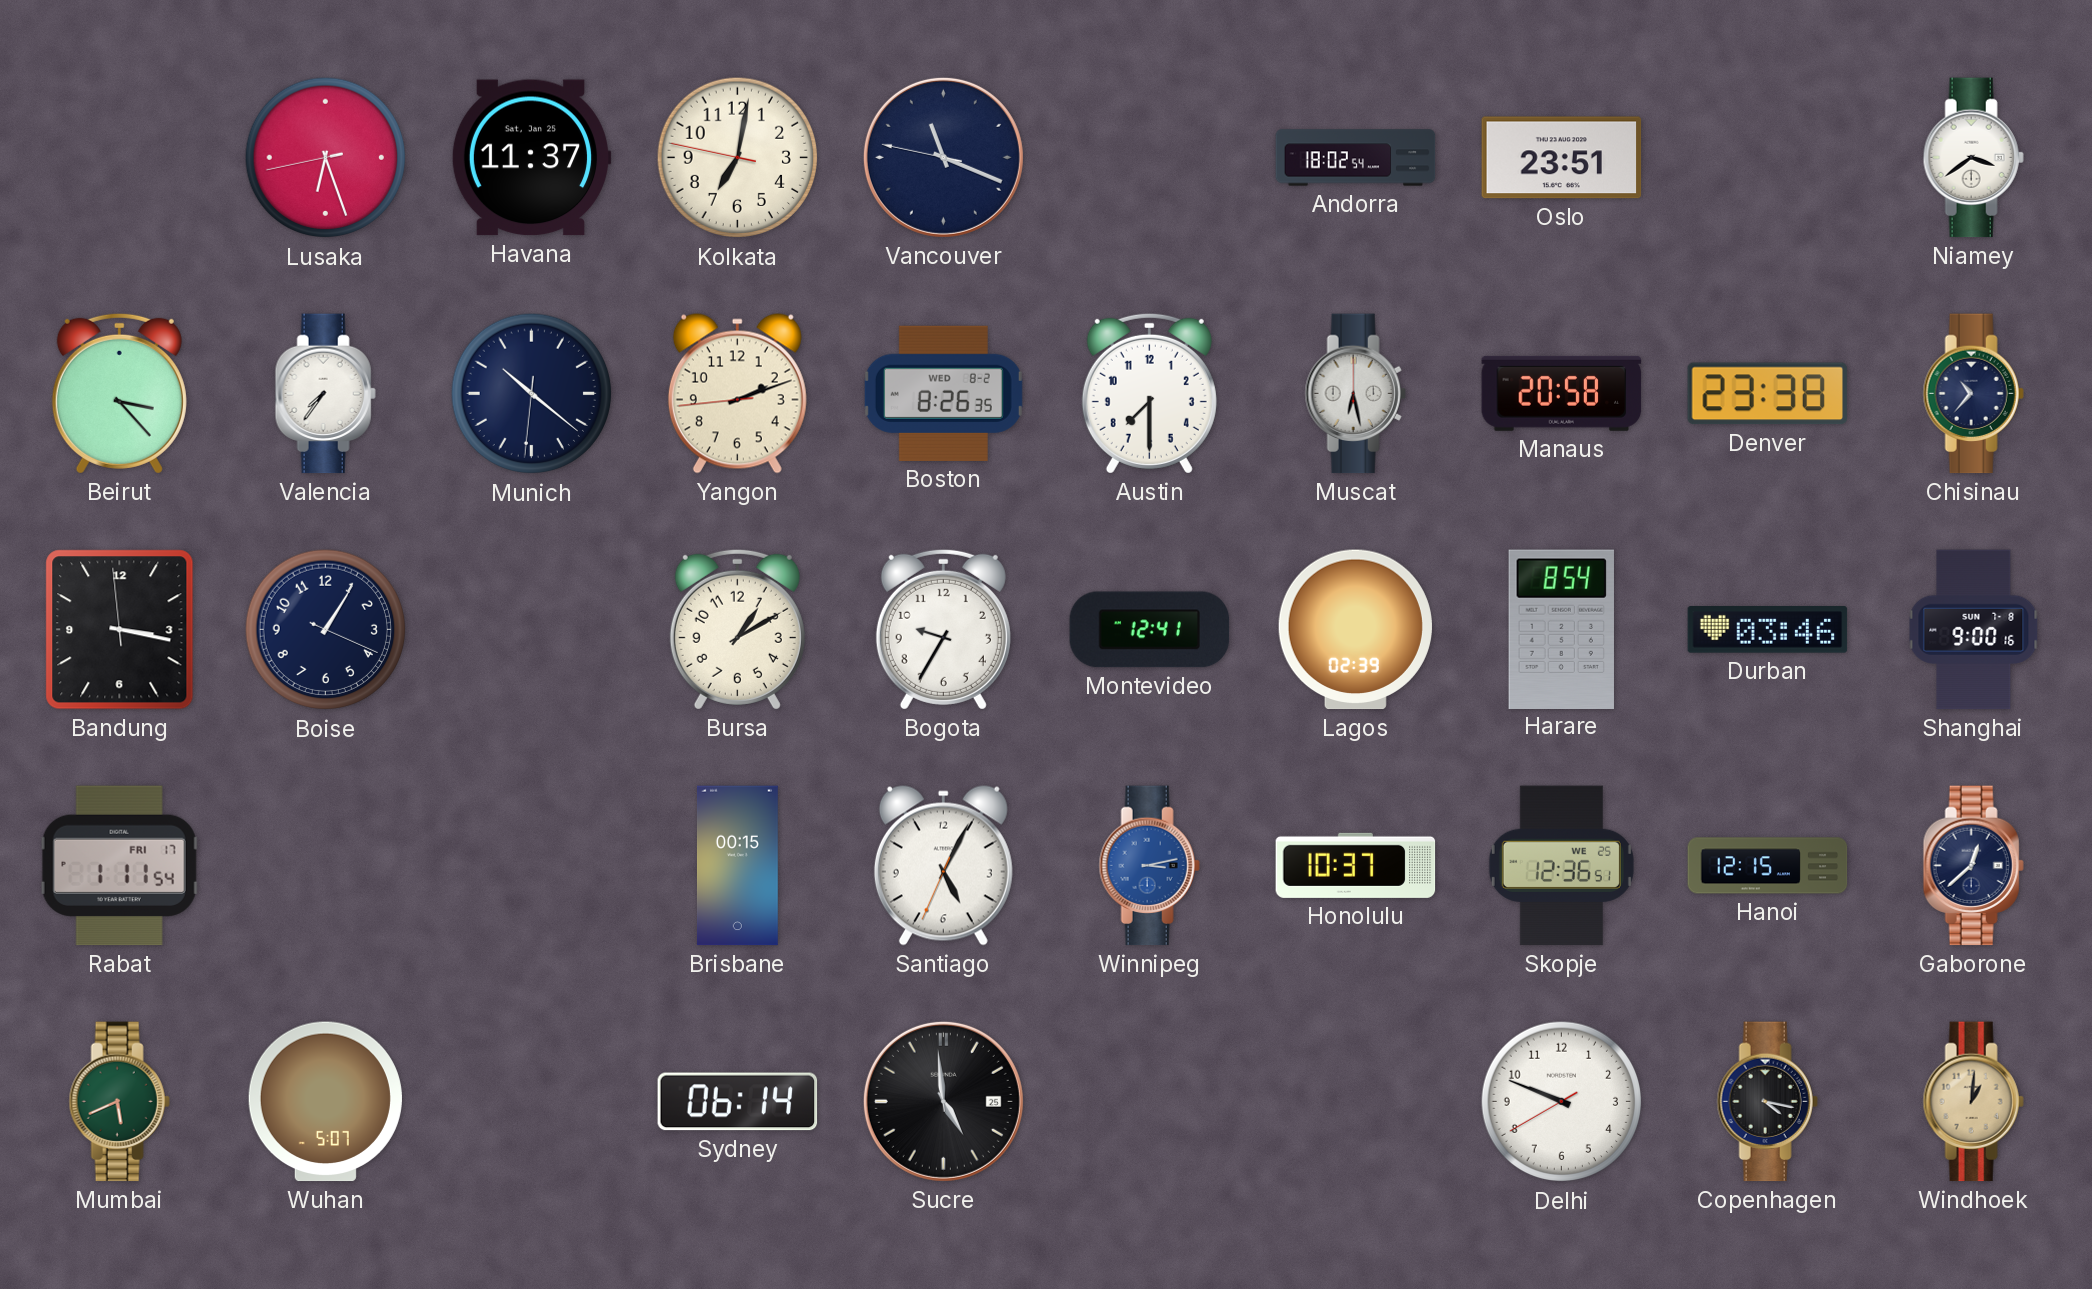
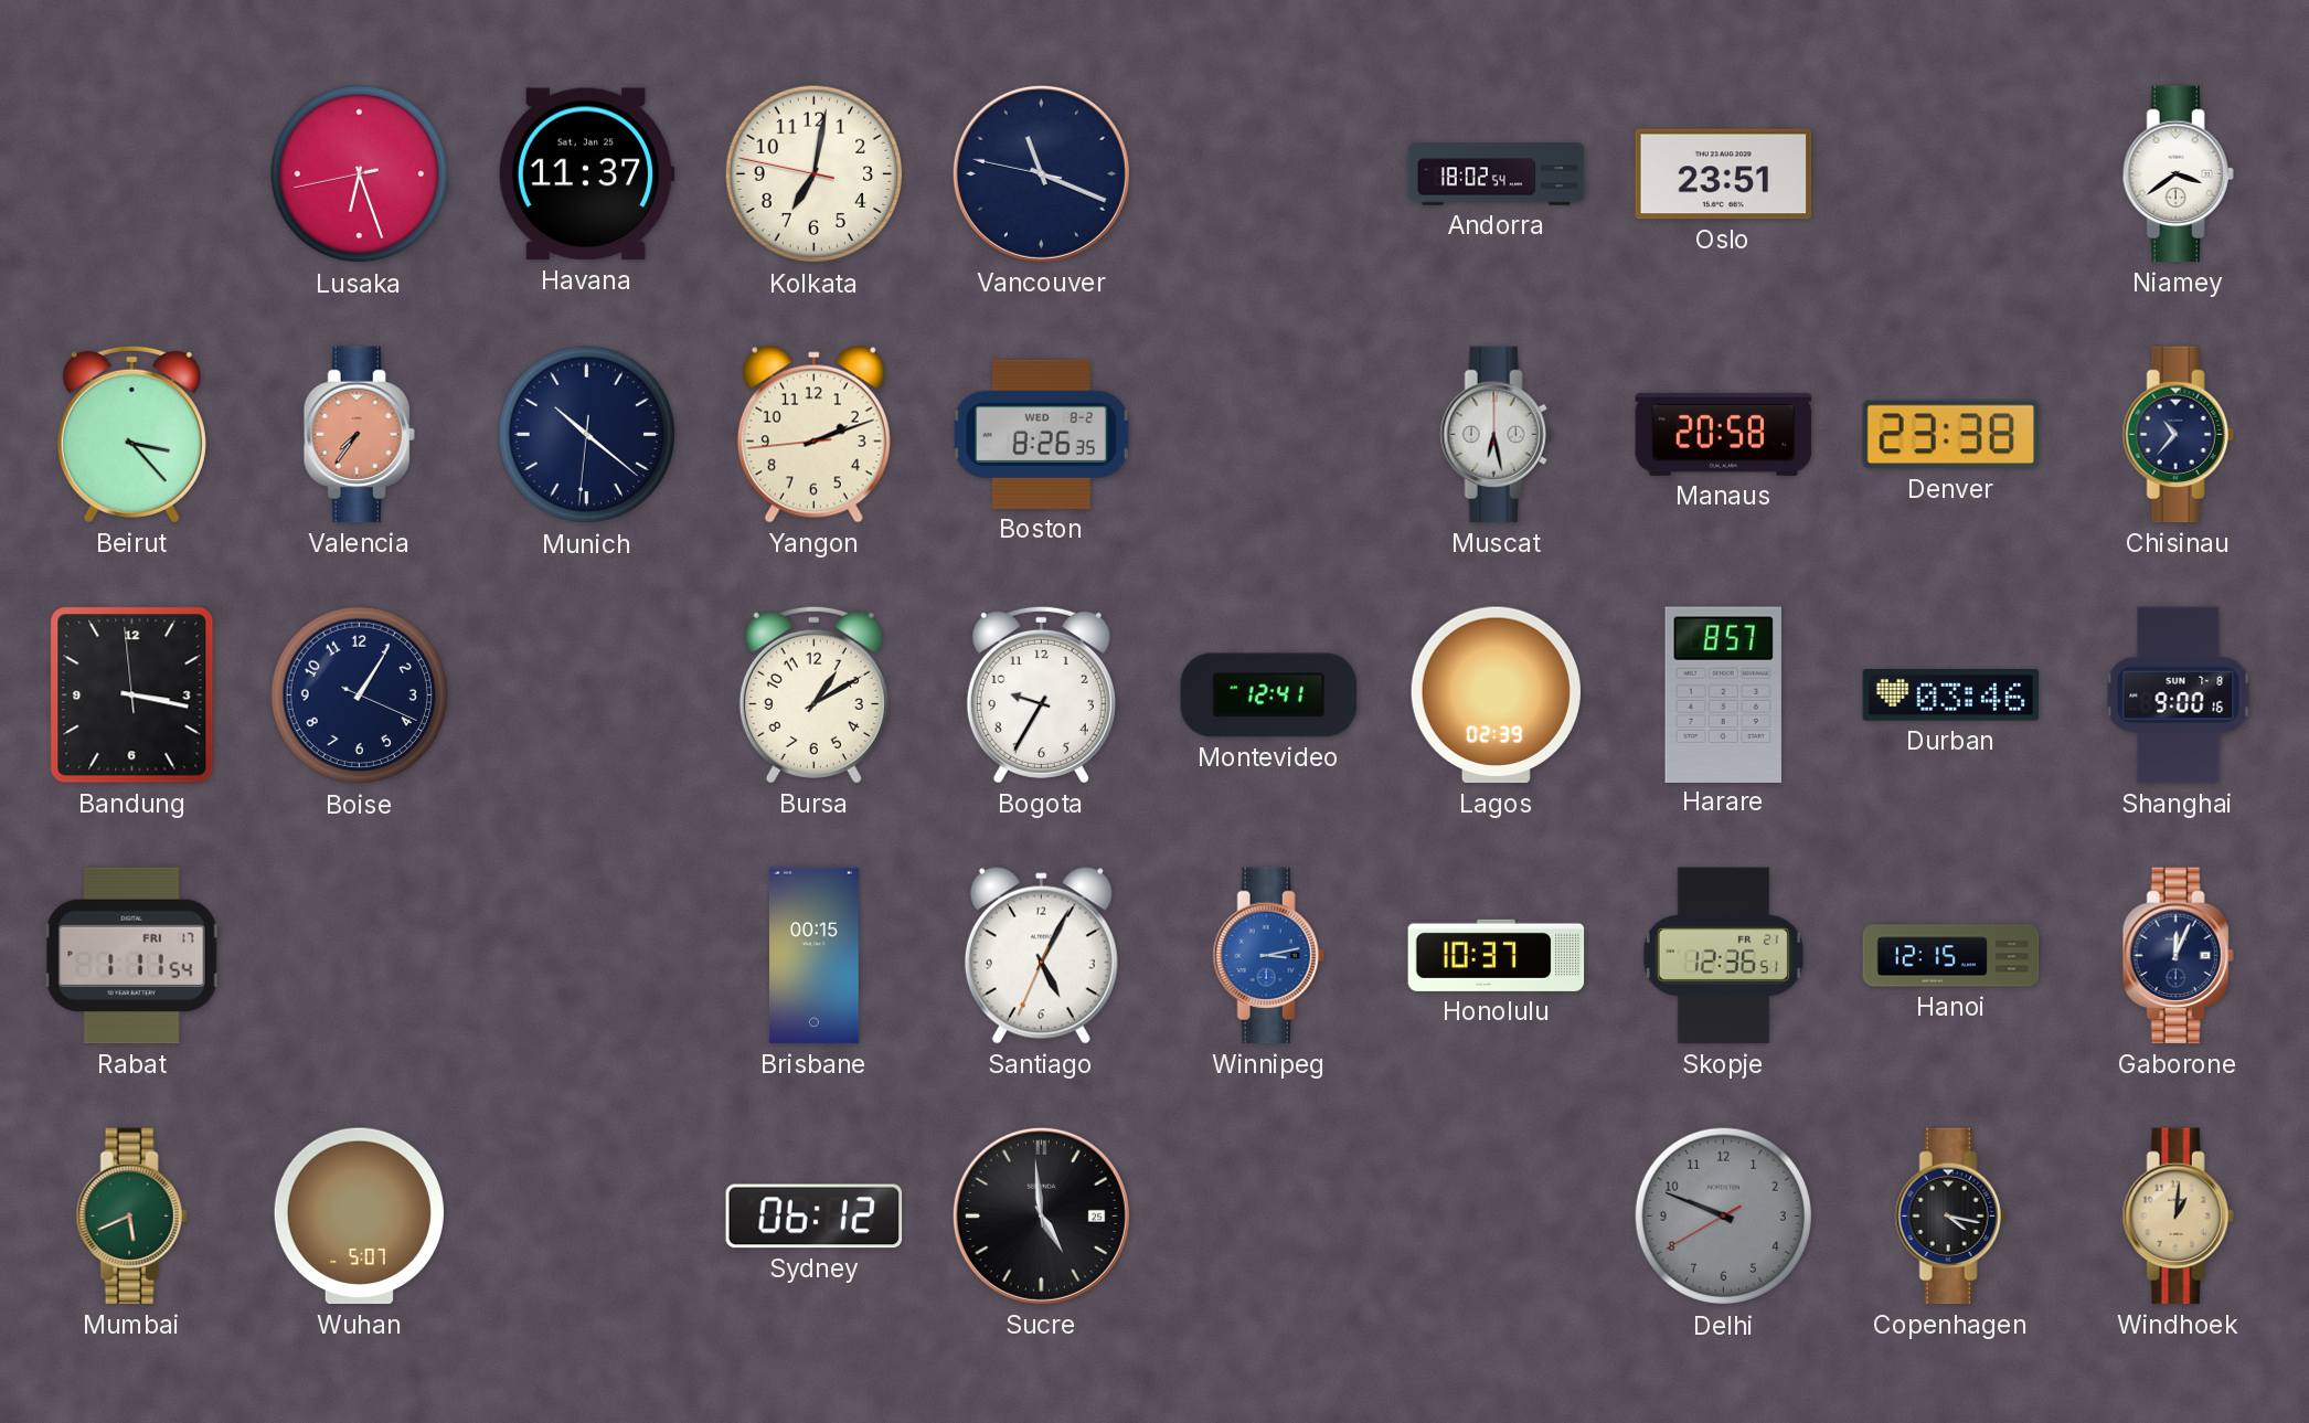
Valencia dial: white -> salmon
Austin: 7:30 -> none
Harare: 8:54 -> 8:57
Skopje date: WE 25 -> FR 21
Gaborone: 12:38 -> 12:04
Sydney: 06:14 -> 06:12
Delhi dial: white -> grey
